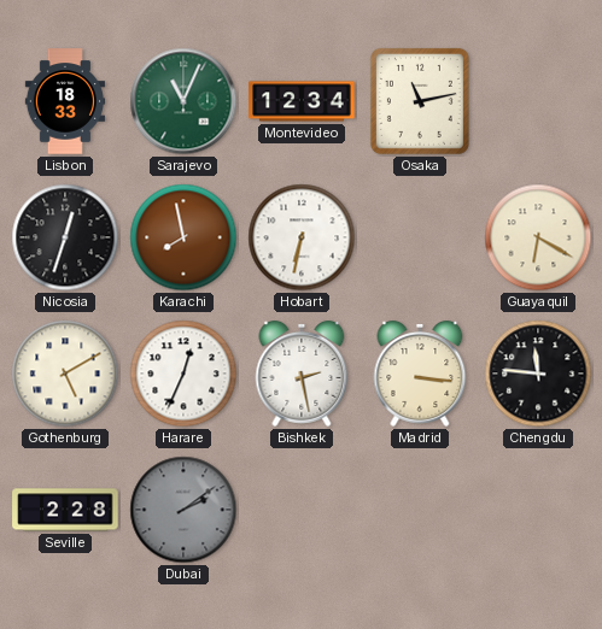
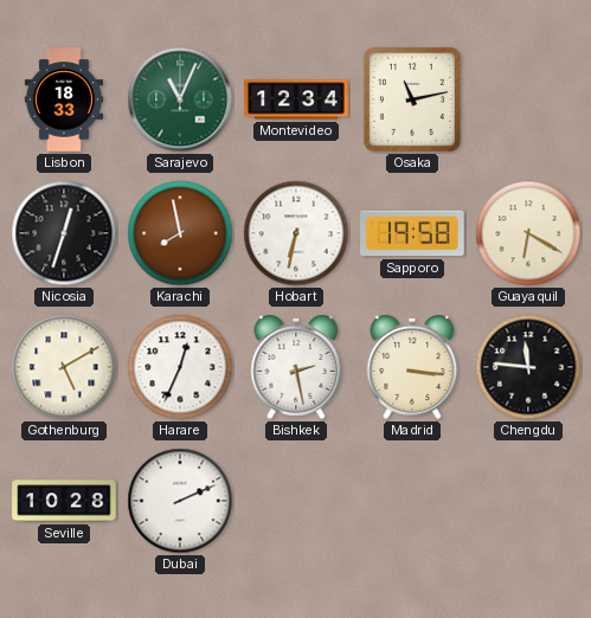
Sapporo: none -> 19:58
Seville: 2:28 -> 10:28
Dubai: 2:09 -> 2:11
Dubai dial: grey -> white
